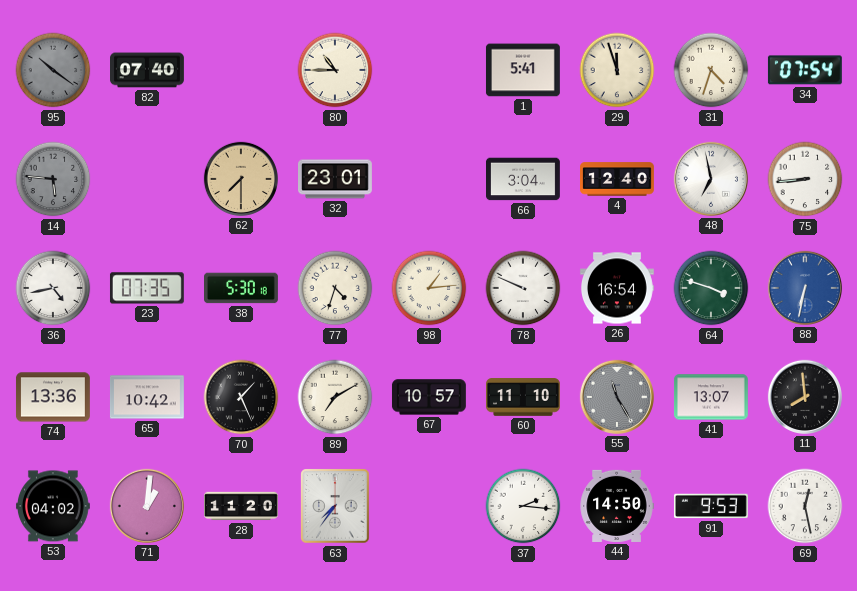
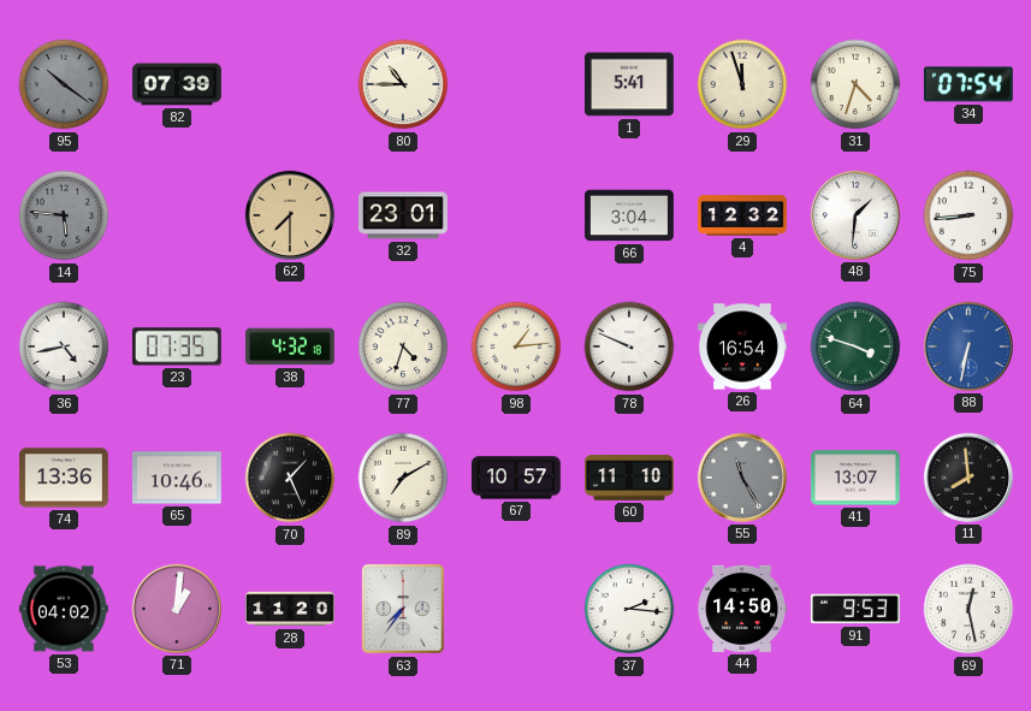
82: 07:40 -> 07:39
4: 12:40 -> 12:32
48: 6:58 -> 1:31
38: 5:30 -> 4:32
65: 10:42 -> 10:46
